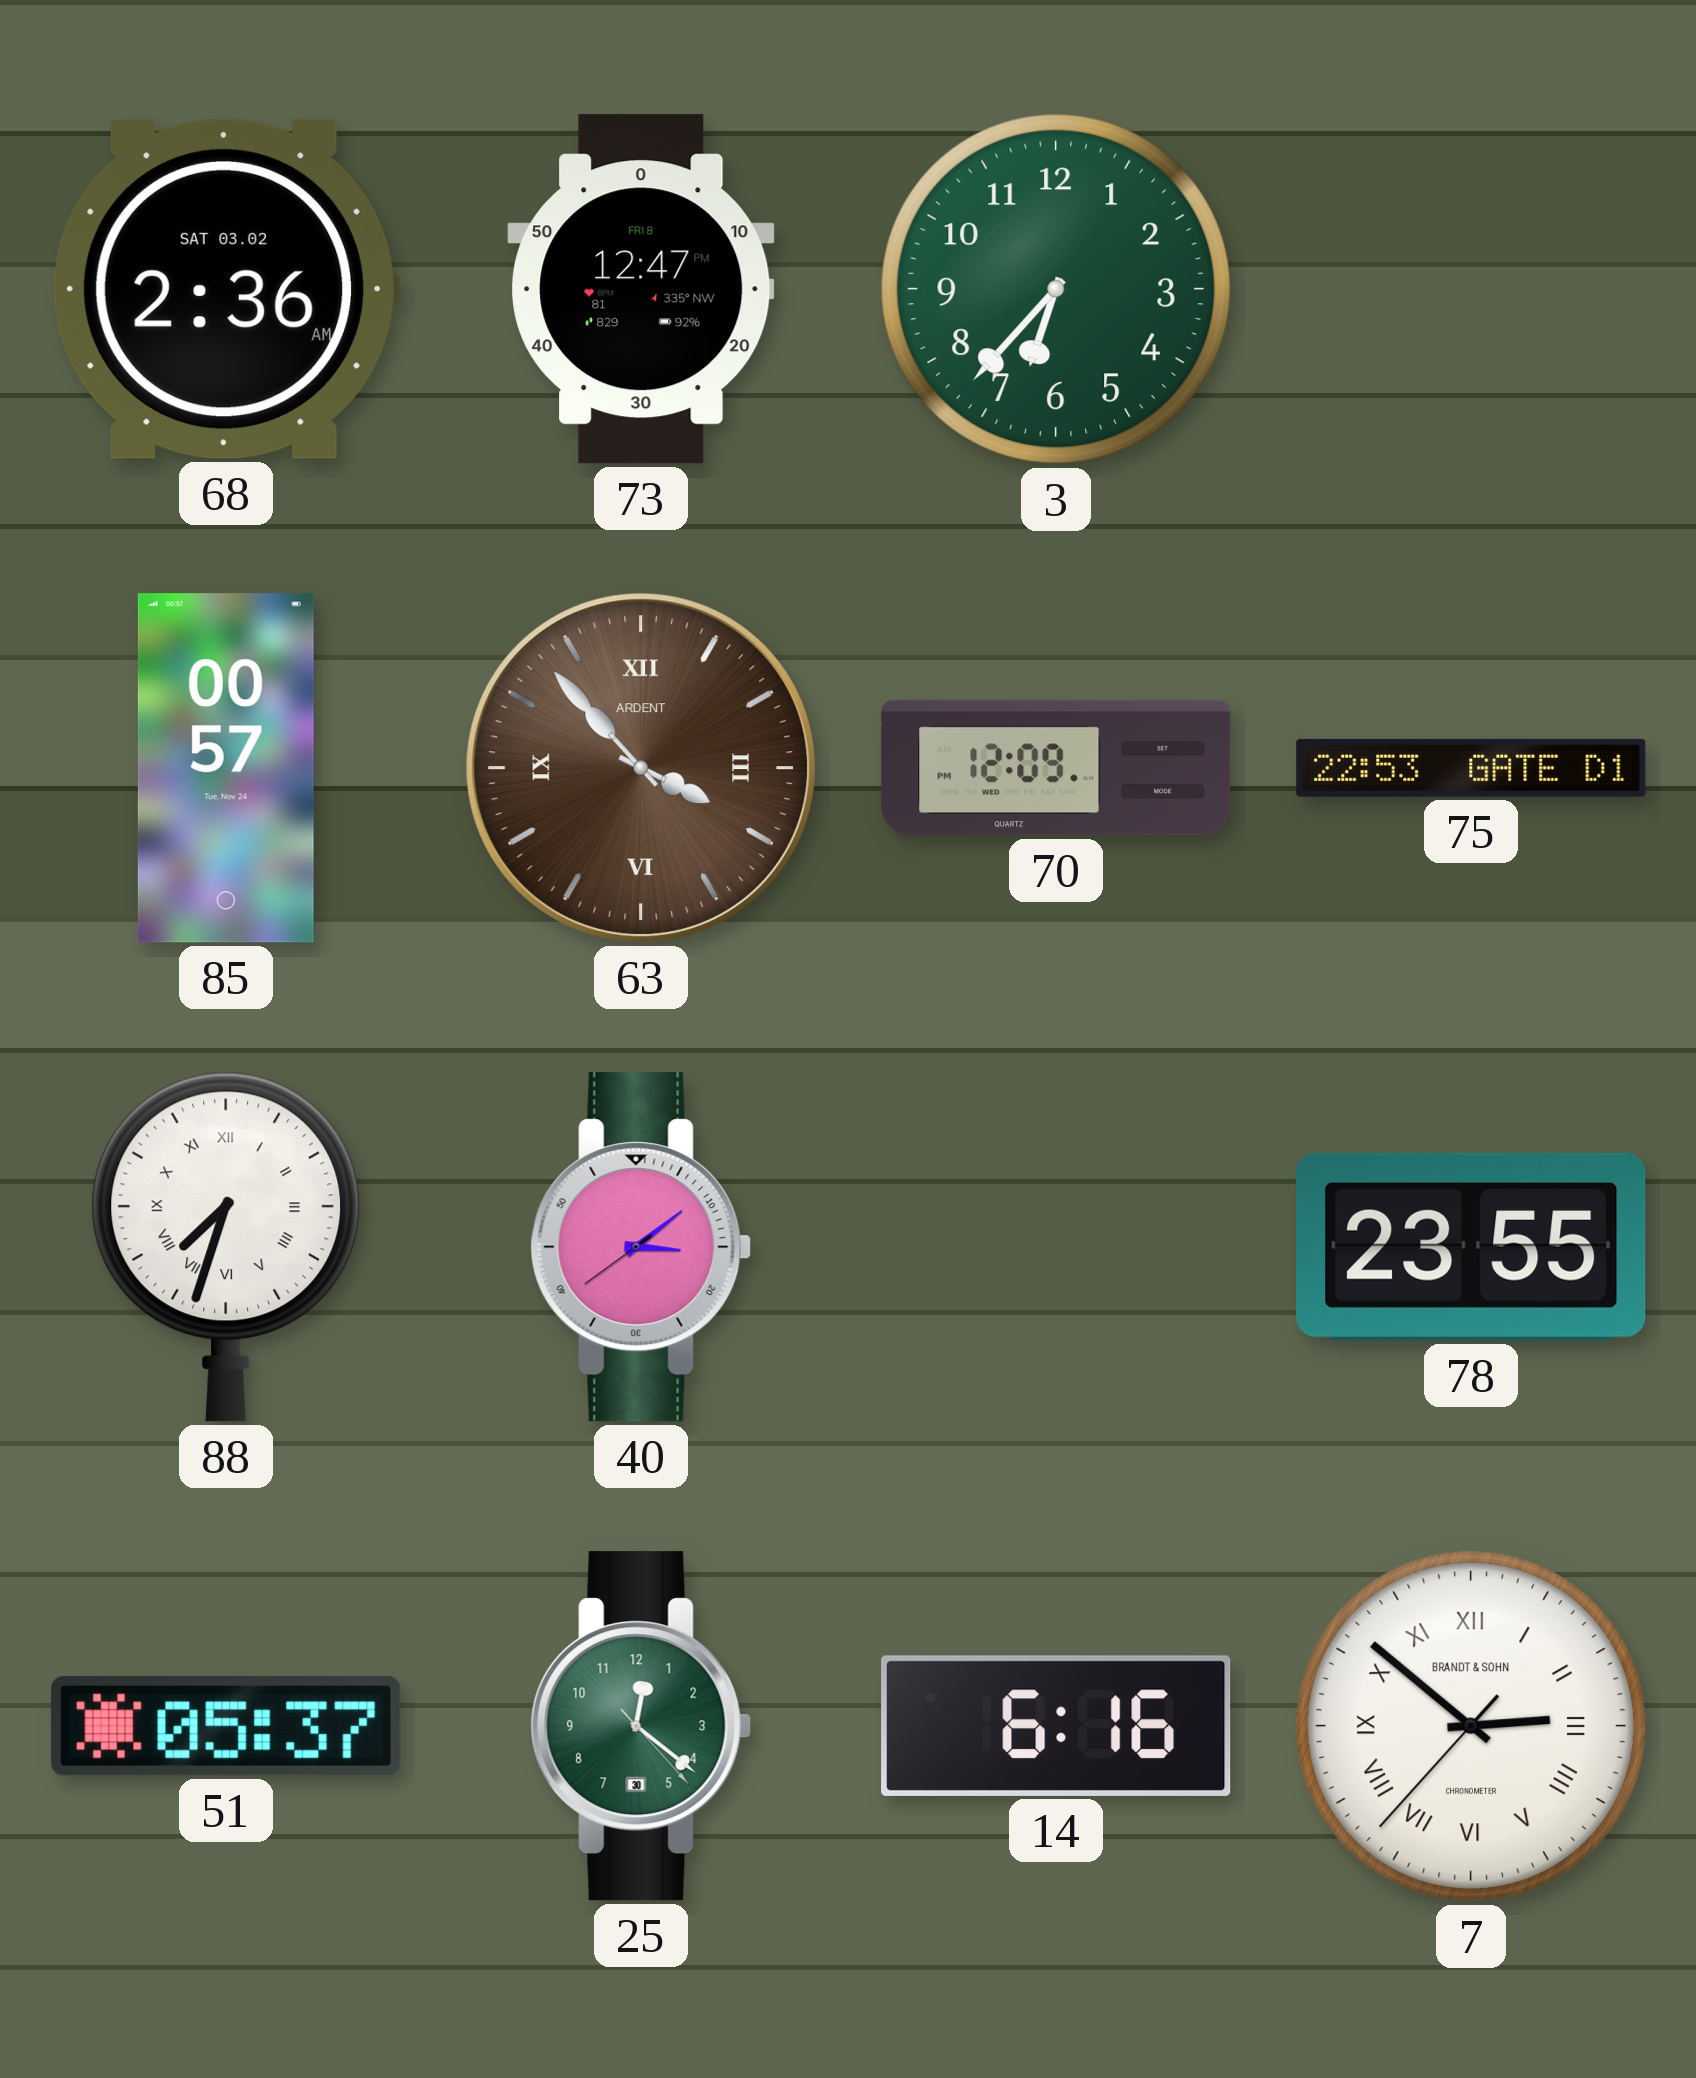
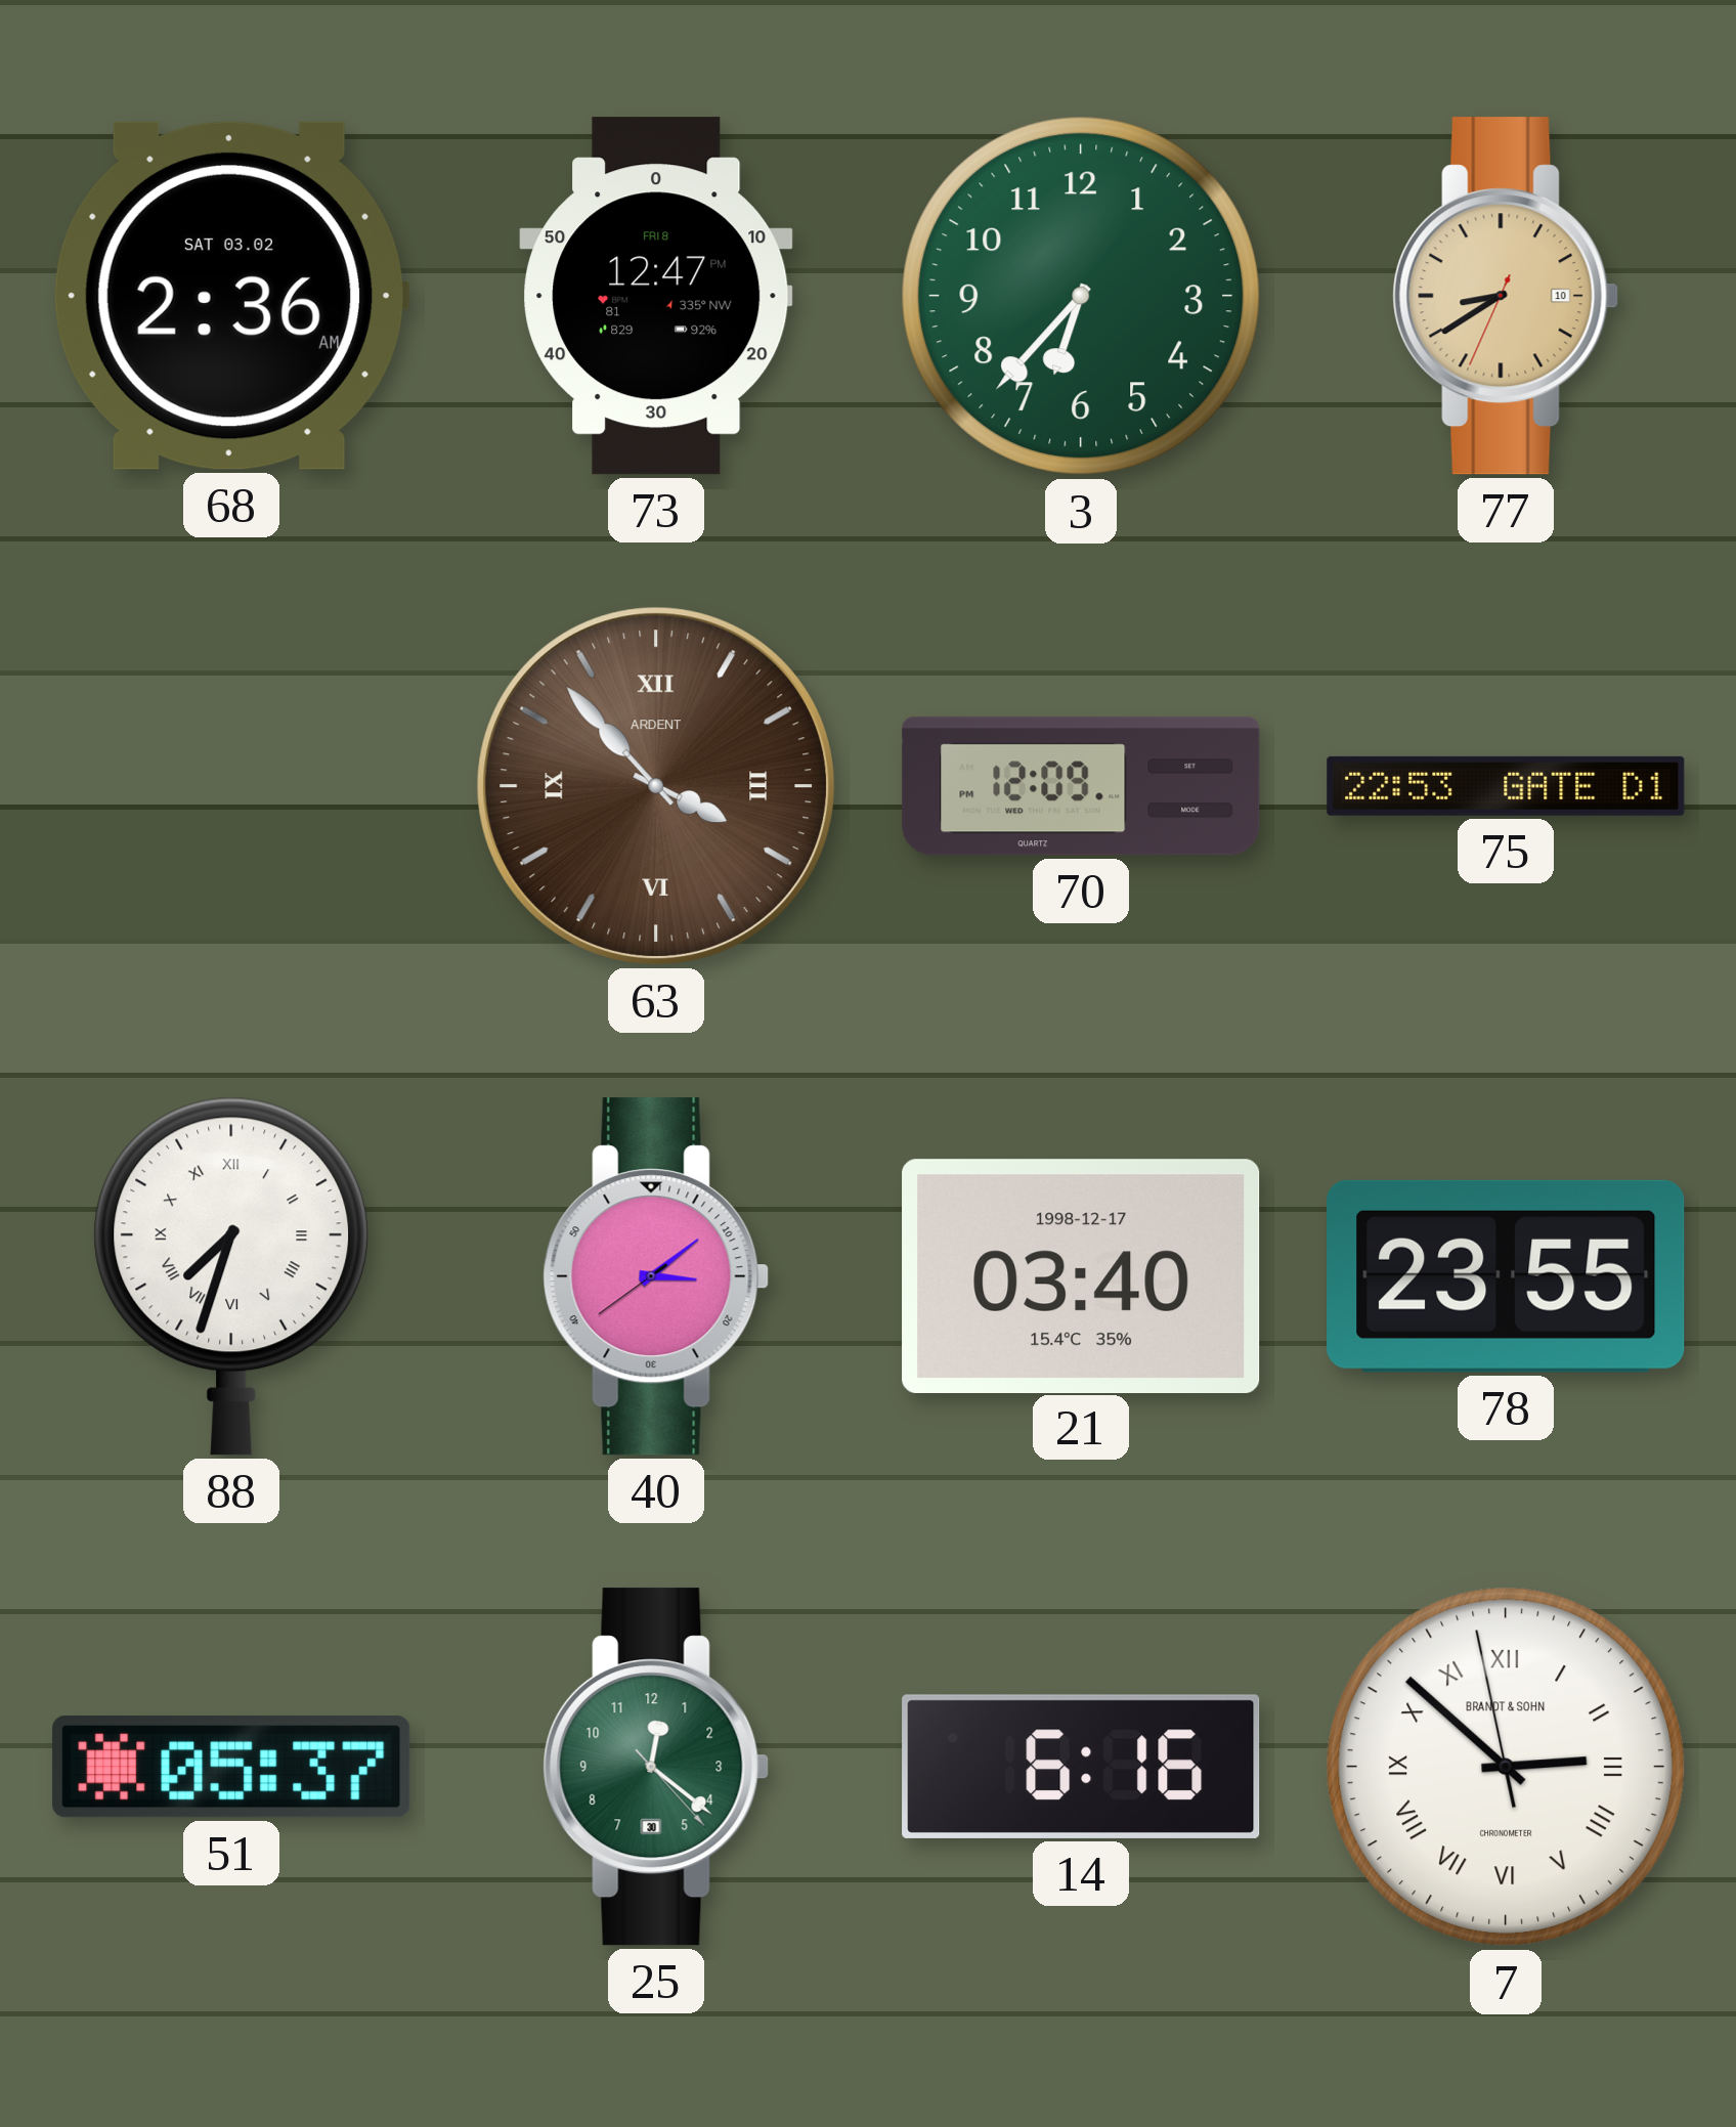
77: none -> 8:39
85: 00:57 -> none
21: none -> 03:40
7: 2:51:37 -> 2:51:58
